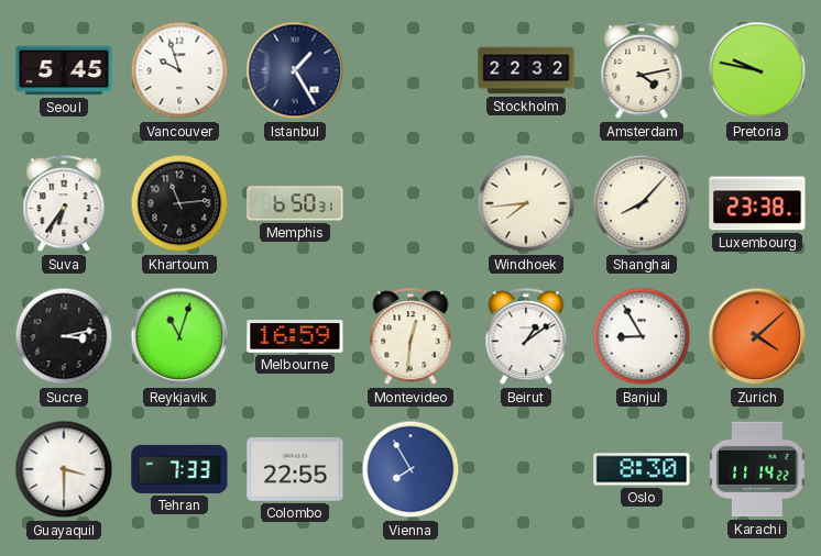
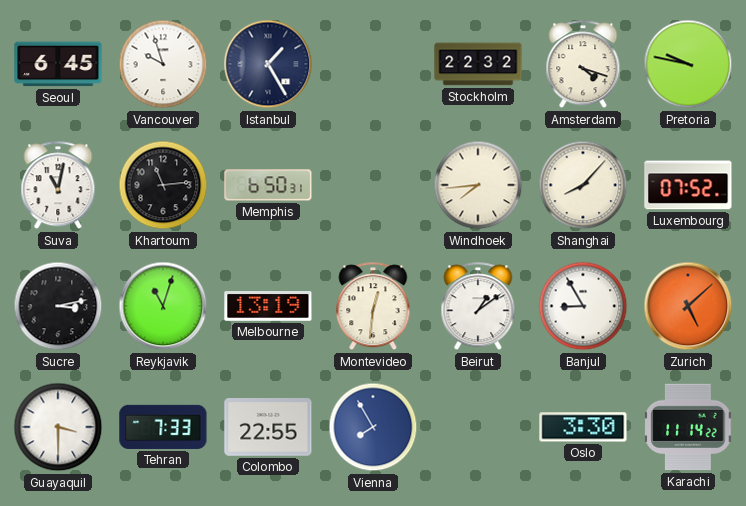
Seoul: 5:45 -> 6:45
Amsterdam: 4:13 -> 4:18
Suva: 6:36 -> 11:02
Luxembourg: 23:38 -> 07:52
Melbourne: 16:59 -> 13:19
Zurich: 4:08 -> 5:08
Oslo: 8:30 -> 3:30
